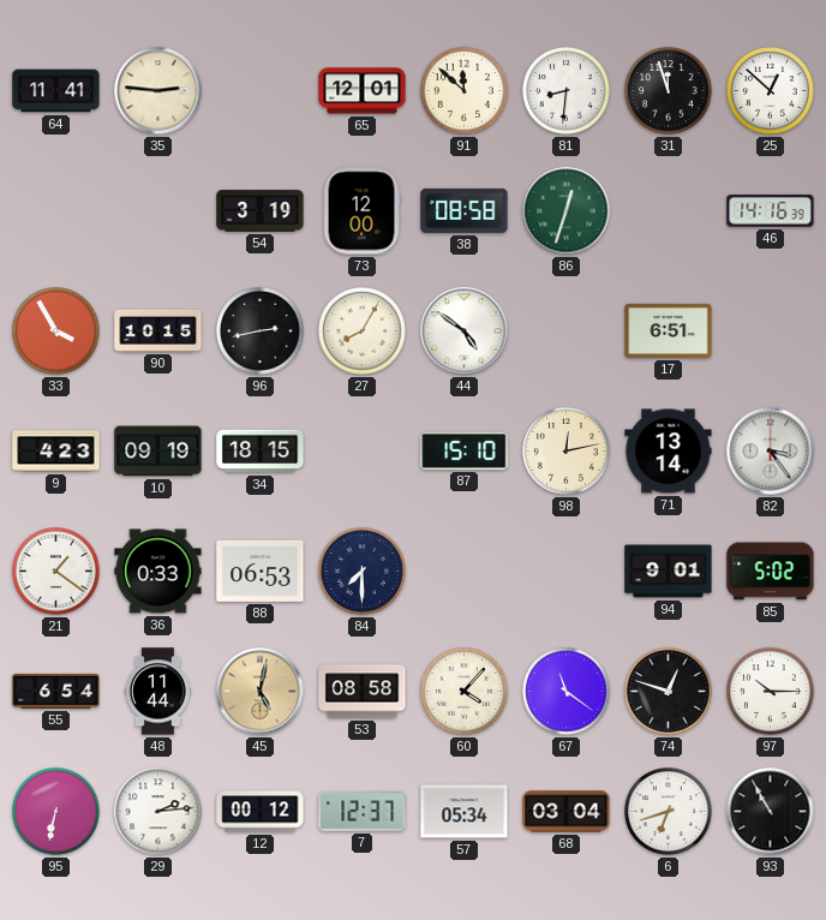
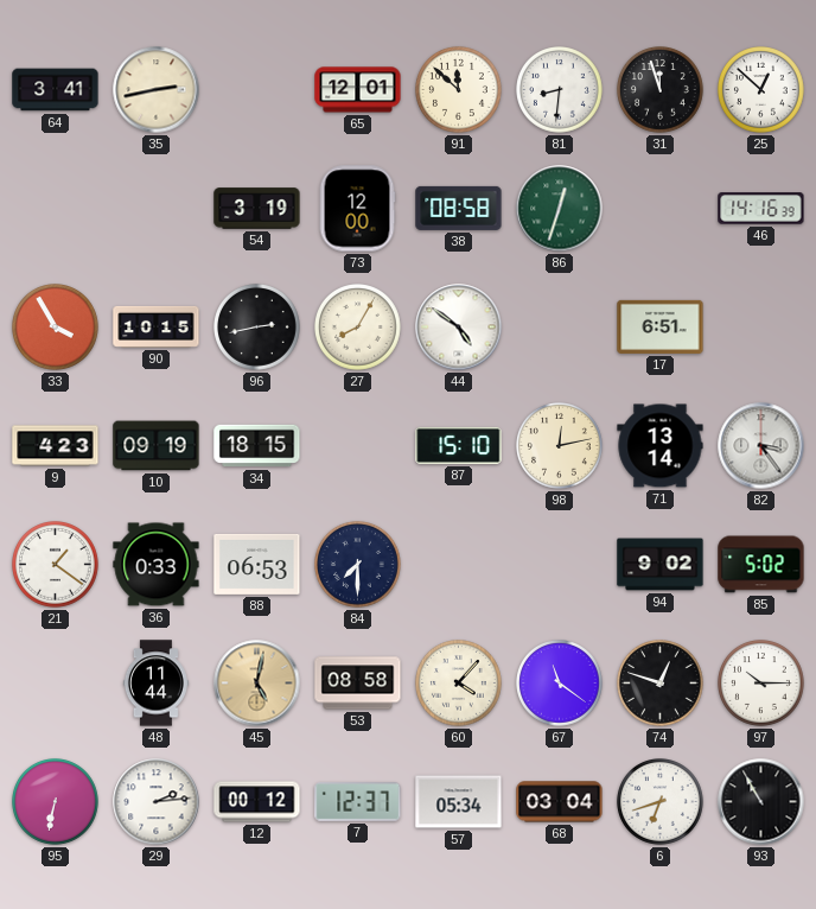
64: 11:41 -> 3:41
35: 2:46 -> 2:43
94: 9:01 -> 9:02
55: 6:54 -> none
